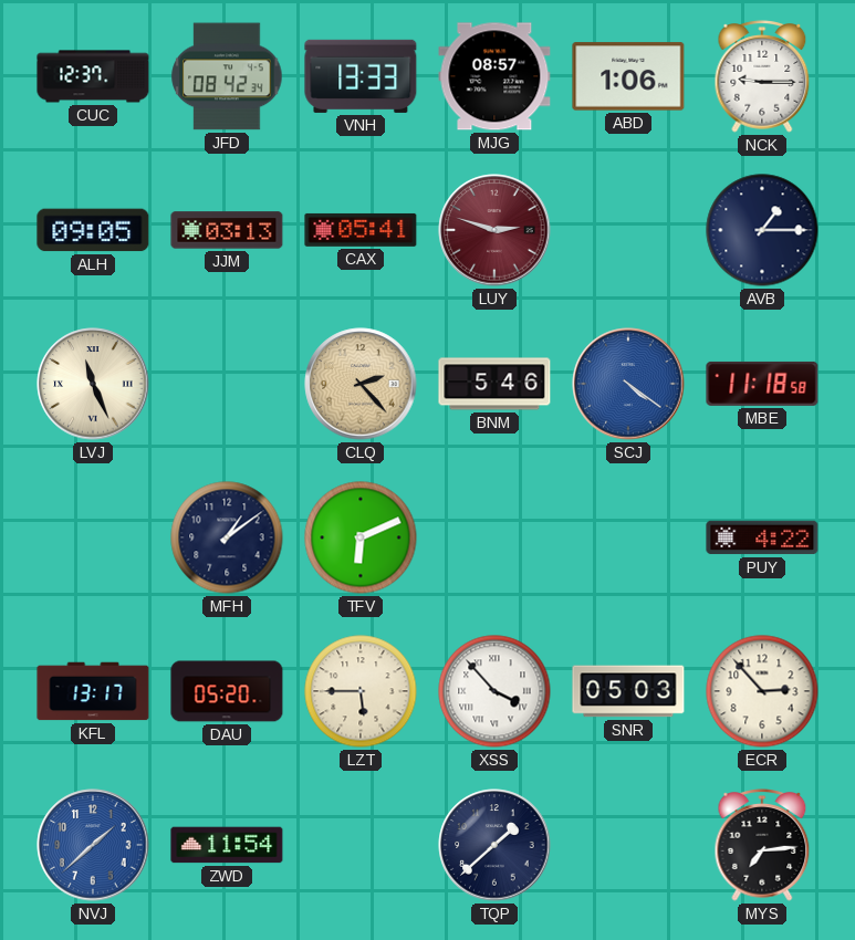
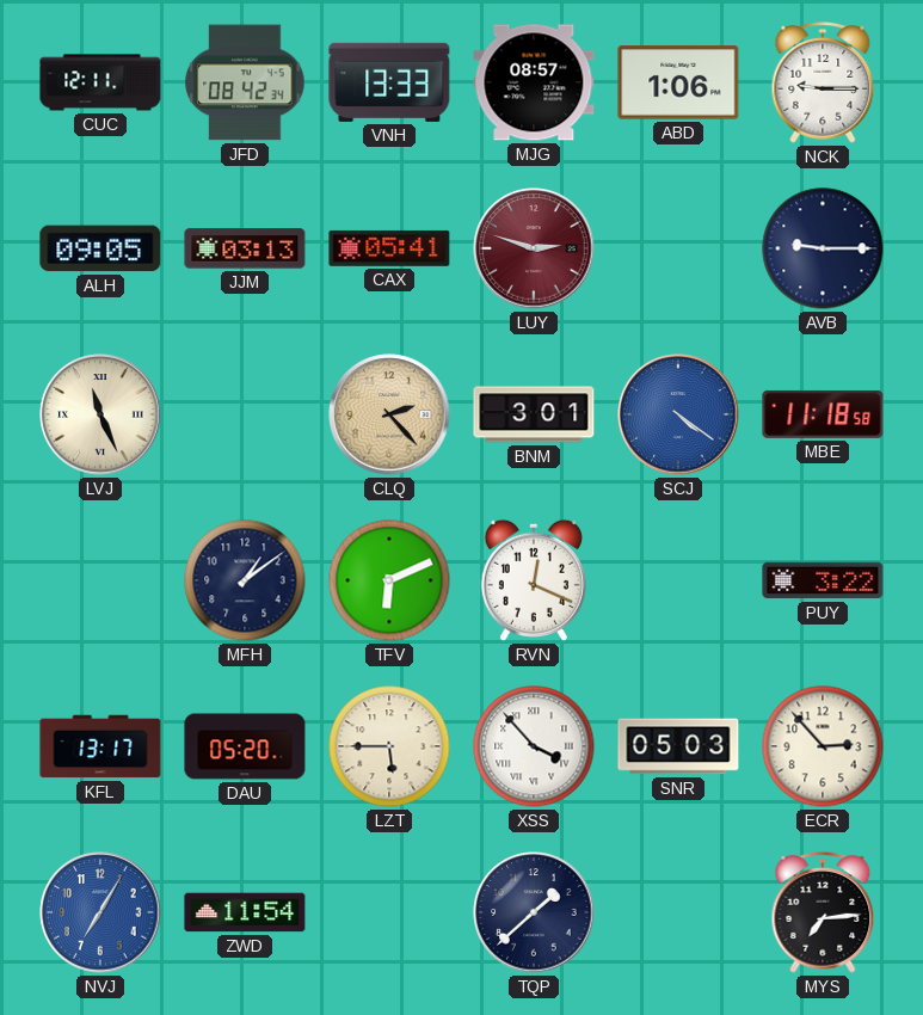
CUC: 12:37 -> 12:11
AVB: 1:15 -> 9:15
BNM: 5:46 -> 3:01
RVN: none -> 12:19
PUY: 4:22 -> 3:22
NVJ: 1:38 -> 7:05
